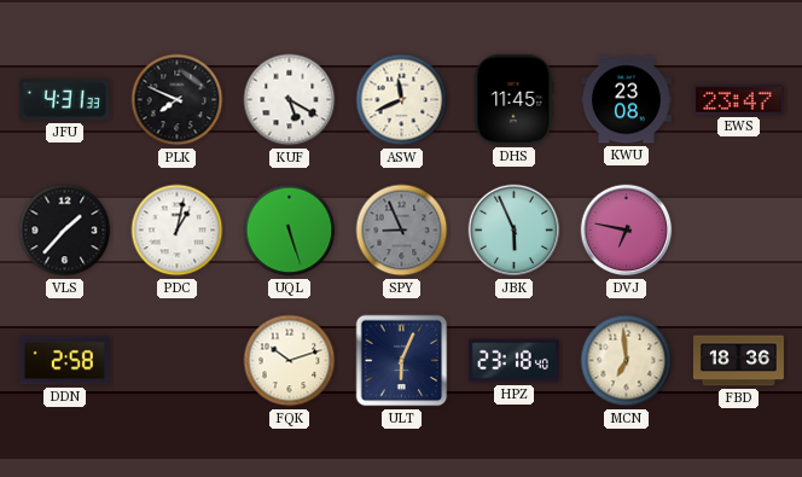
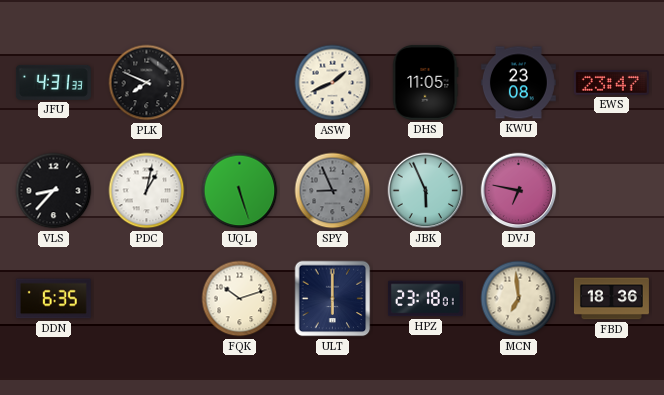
KUF: 5:20 -> none
ASW: 11:41 -> 1:41
DHS: 11:45 -> 11:05
VLS: 1:37 -> 8:37
DDN: 2:58 -> 6:35
ULT: 6:04 -> 6:00
HPZ: 23:18:40 -> 23:18:01
